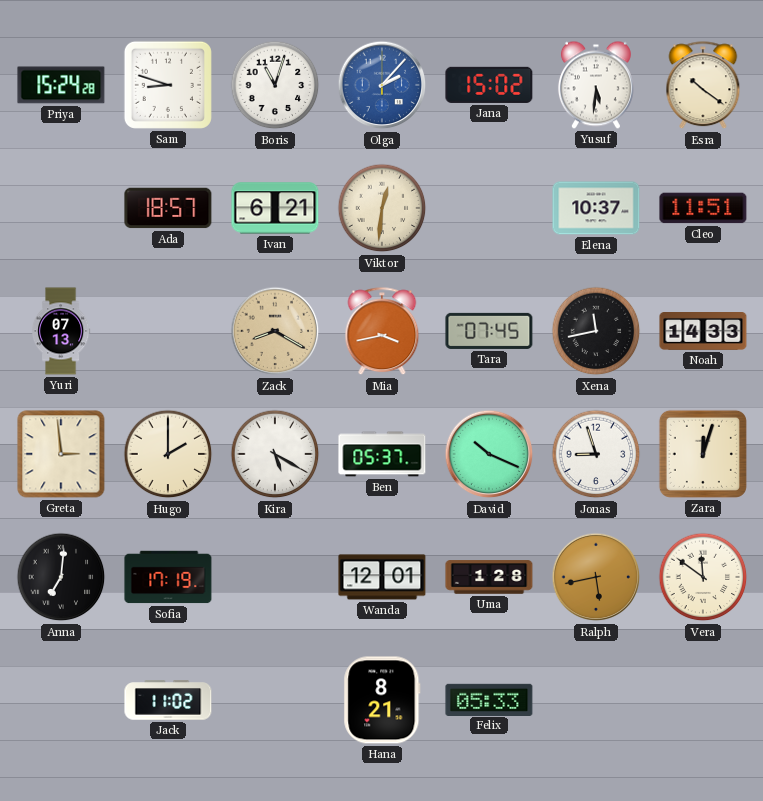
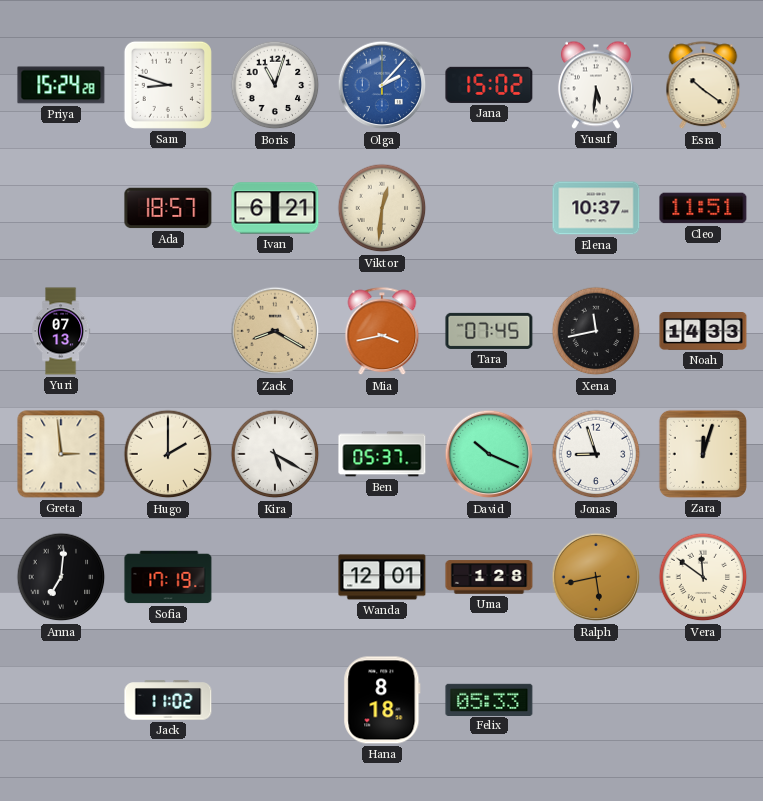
Hana: 8:21 -> 8:18
